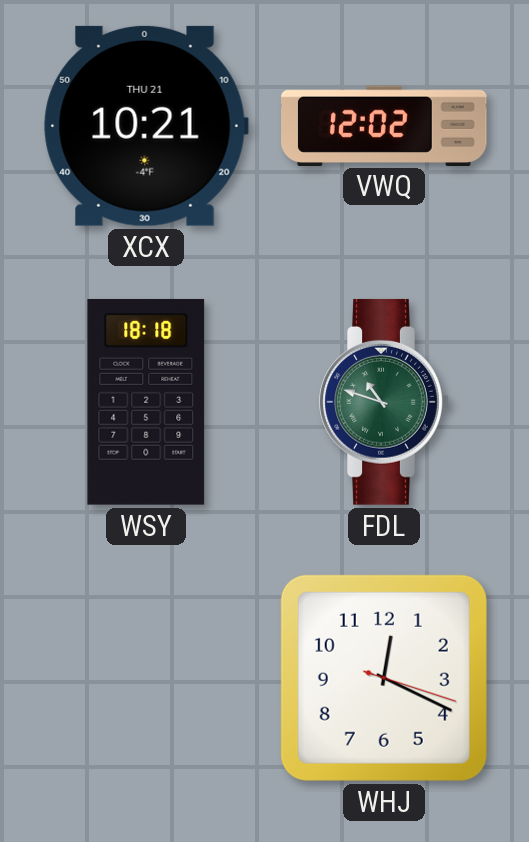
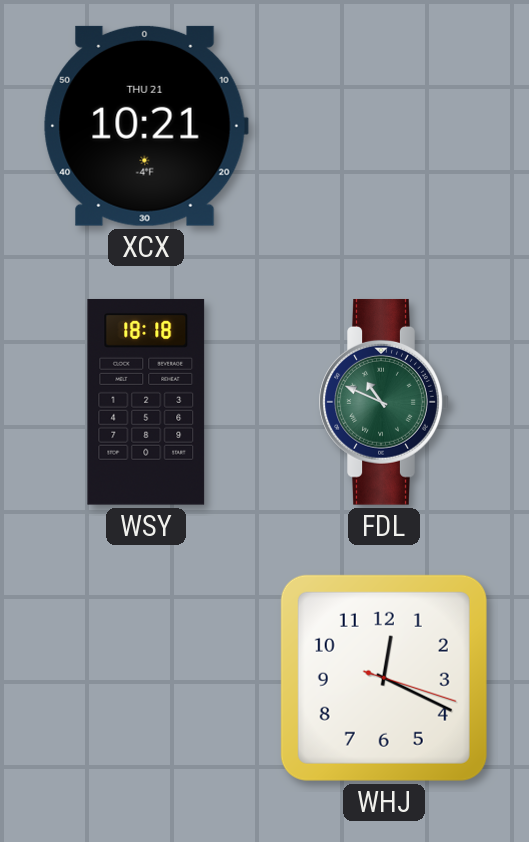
VWQ: 12:02 -> none
FDL: 10:48 -> 10:49
